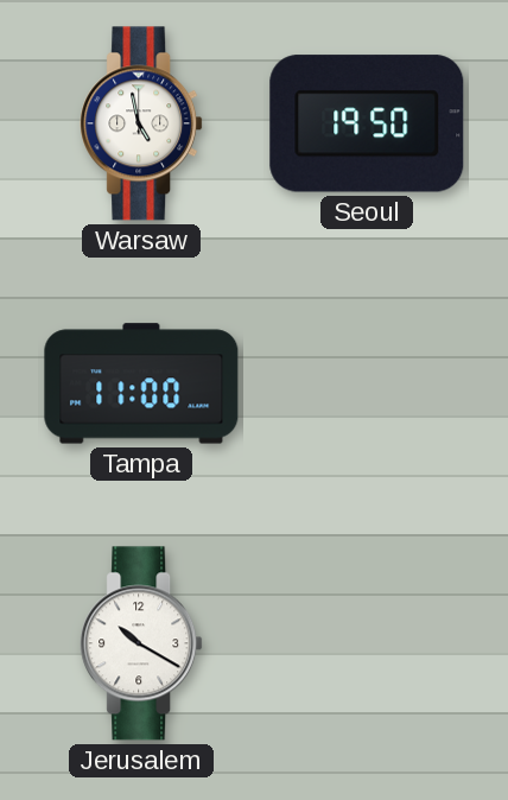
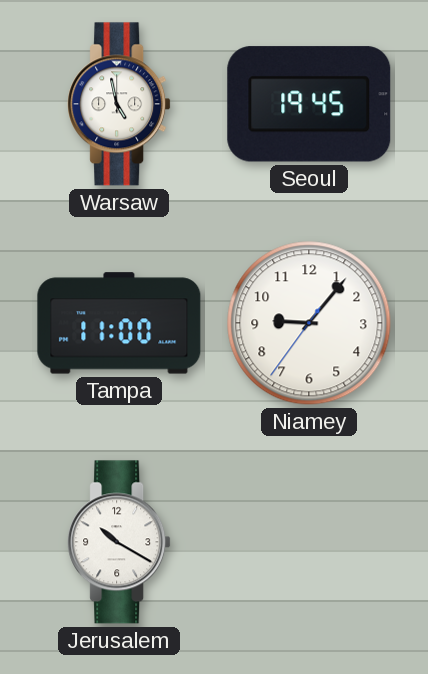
Seoul: 19:50 -> 19:45
Niamey: none -> 9:06
